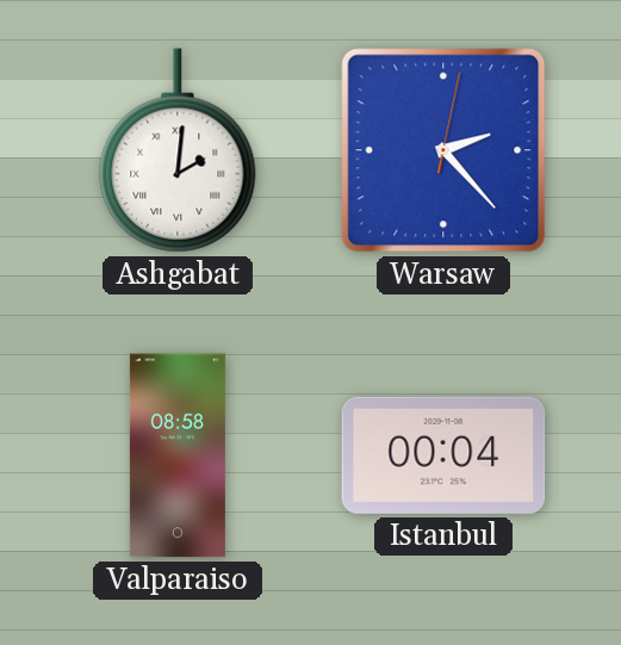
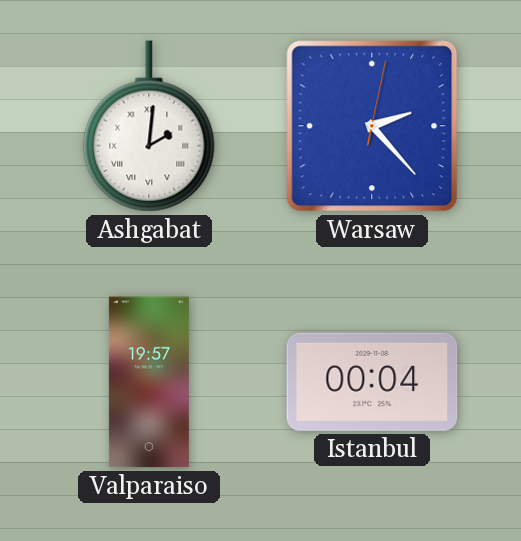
Valparaiso: 08:58 -> 19:57
